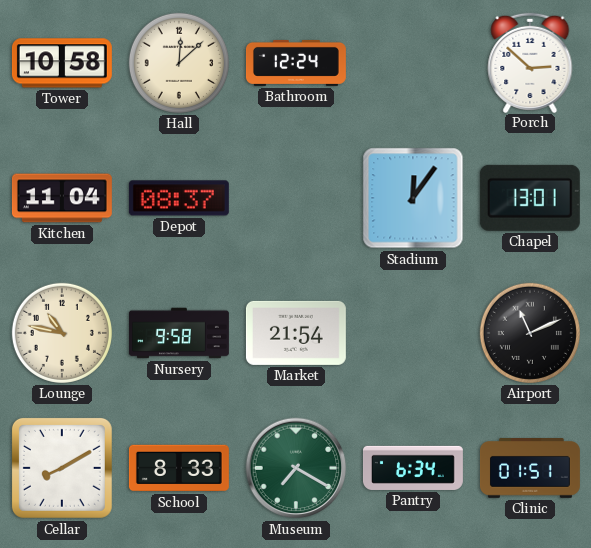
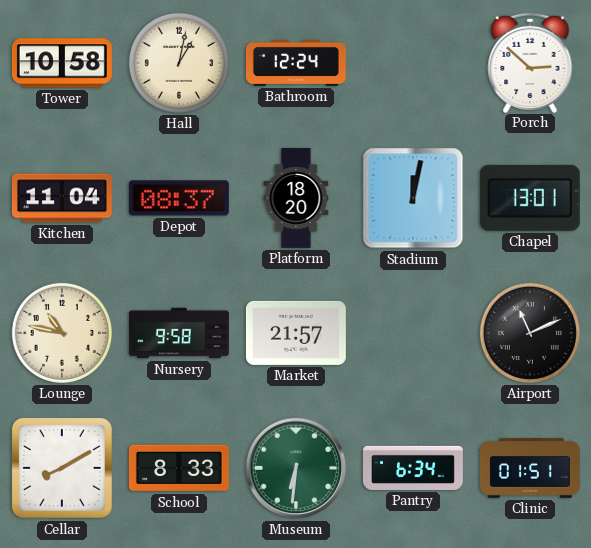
Hall: 12:08 -> 1:02
Platform: none -> 18:20
Stadium: 12:06 -> 12:02
Market: 21:54 -> 21:57
Museum: 7:20 -> 6:31
